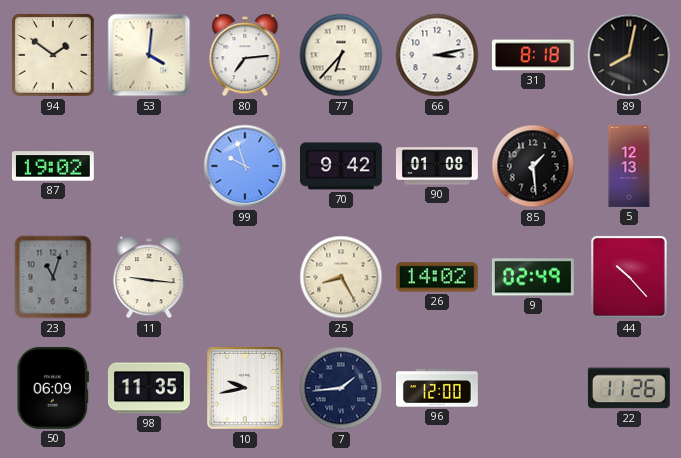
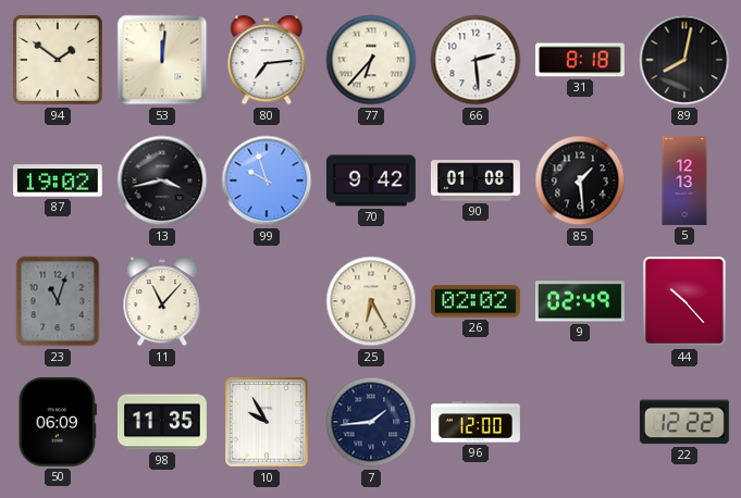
53: 4:01 -> 12:01
66: 3:13 -> 2:29
13: none -> 3:43
11: 9:16 -> 11:07
25: 8:25 -> 6:25
26: 14:02 -> 02:02
10: 9:43 -> 9:55
22: 11:26 -> 12:22
